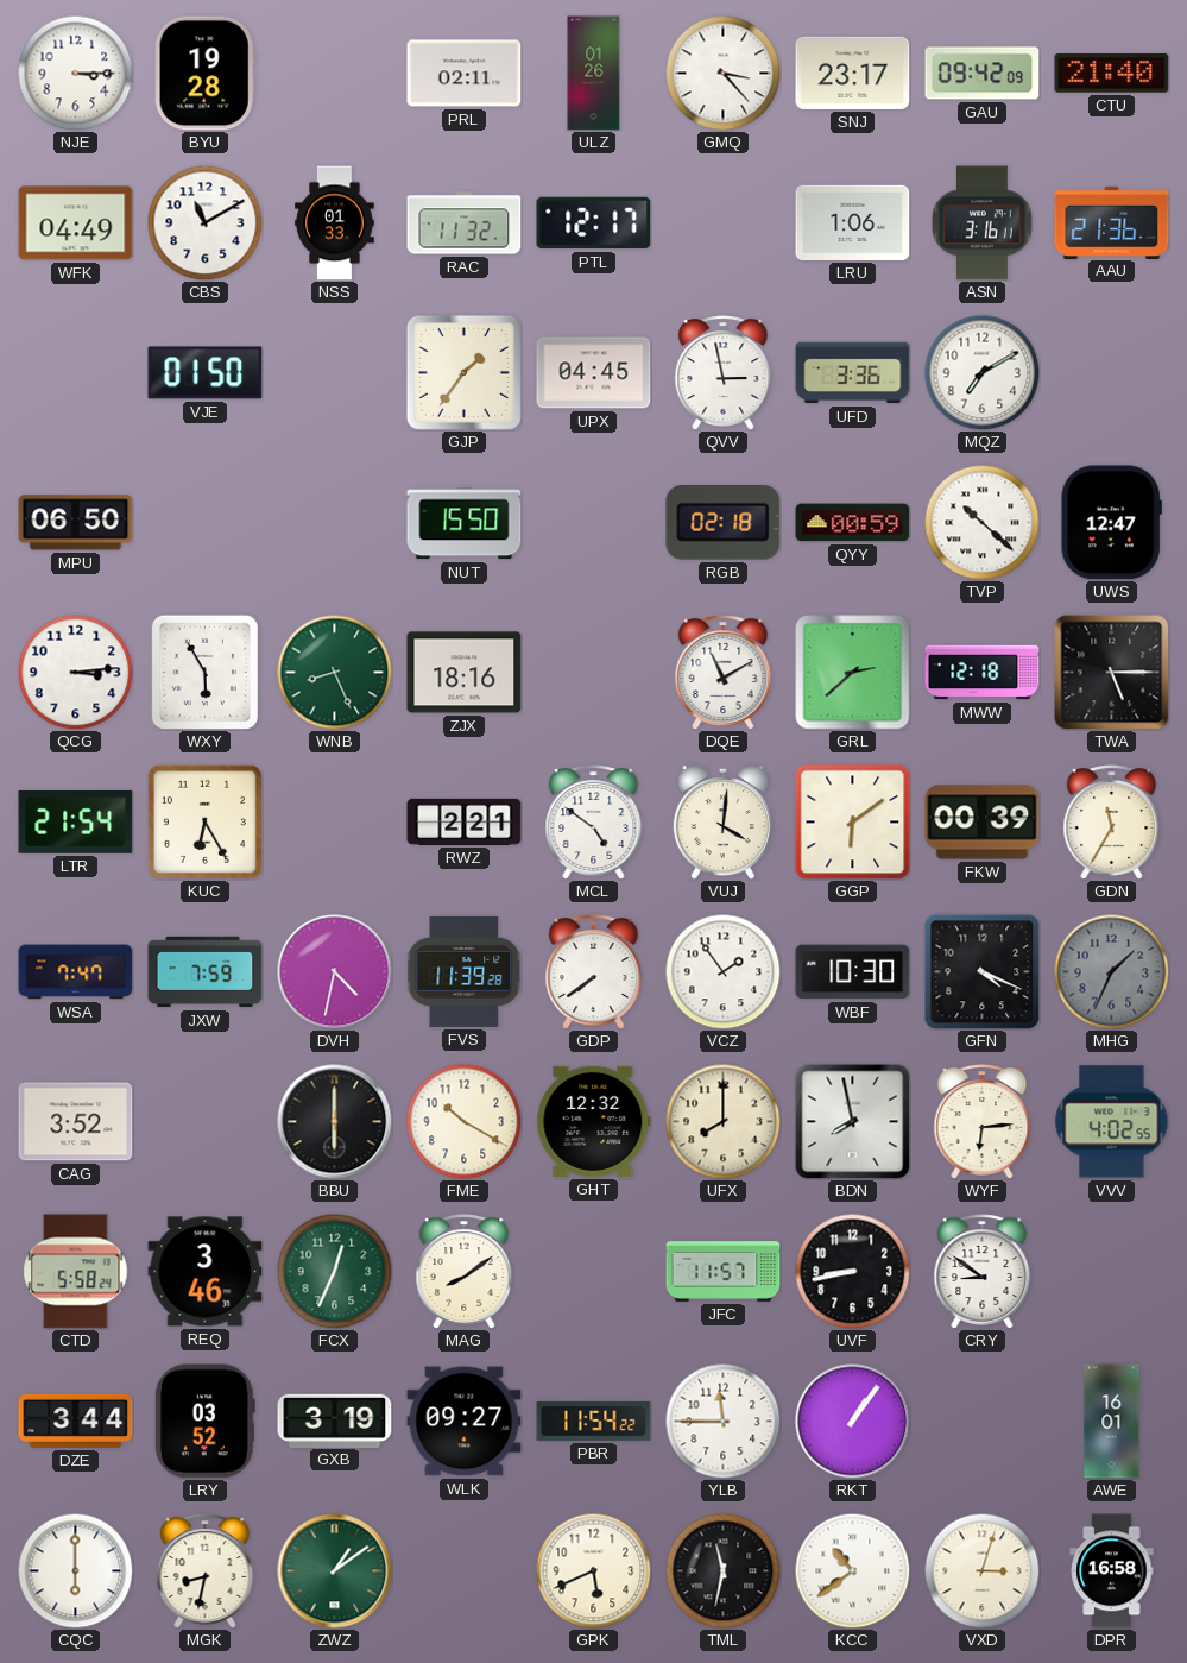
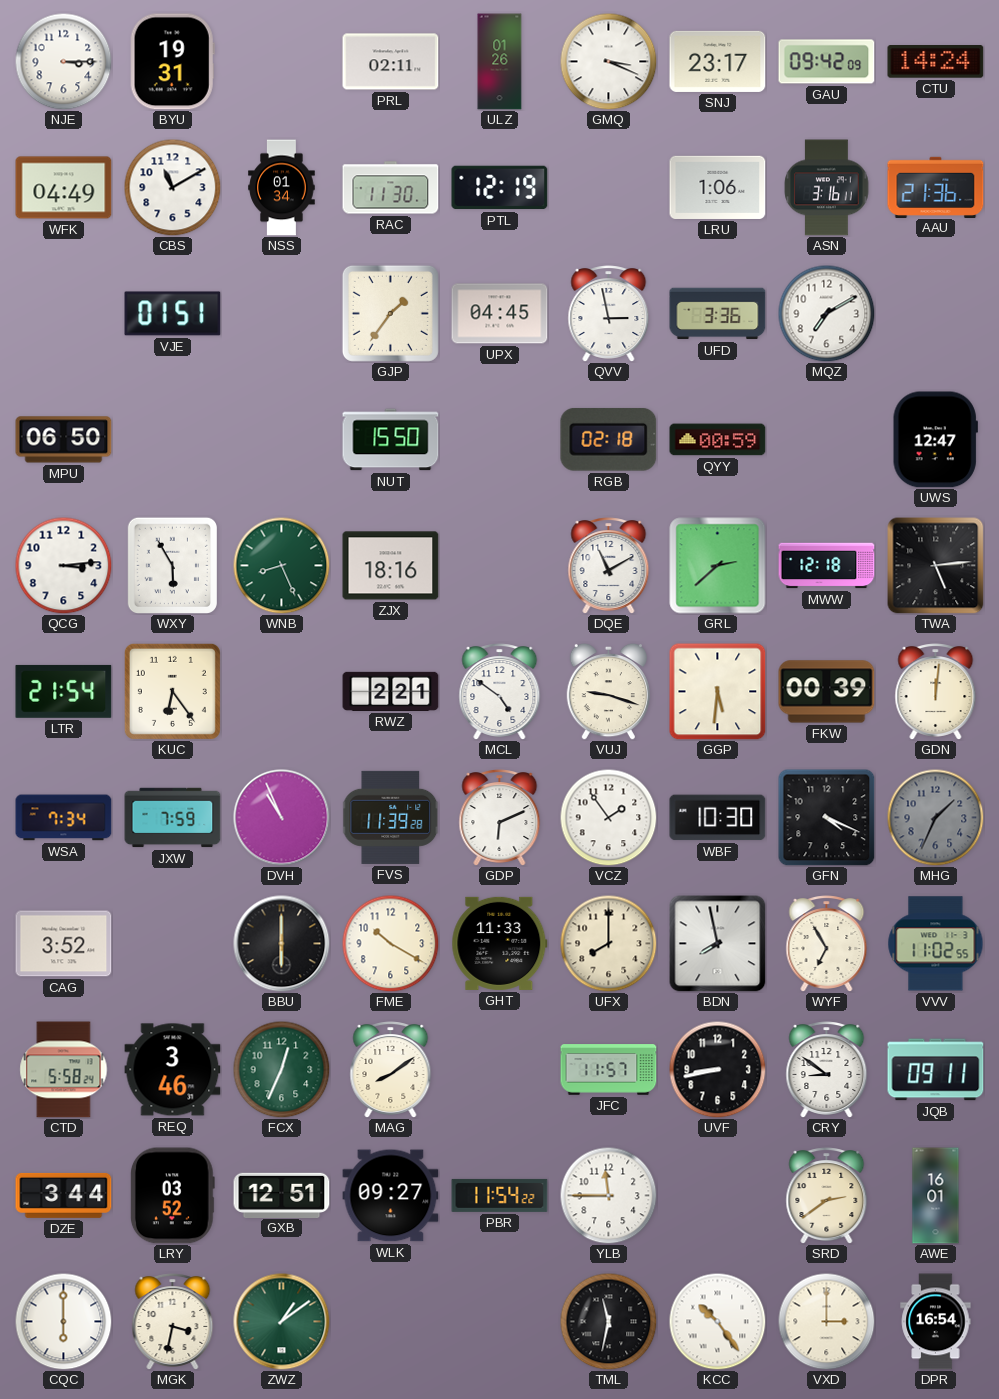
BYU: 19:28 -> 19:31
GMQ: 3:23 -> 3:19
CTU: 21:40 -> 14:24
NSS: 01:33 -> 01:34
RAC: 11:32 -> 11:30
PTL: 12:17 -> 12:19
VJE: 01:50 -> 01:51
TVP: 10:22 -> none
TWA: 5:15 -> 5:14
KUC: 6:25 -> 6:24
VUJ: 4:01 -> 9:18
GGP: 6:09 -> 5:31
GDN: 11:35 -> 12:01
WSA: 7:47 -> 7:34
DVH: 4:32 -> 10:56
GDP: 7:39 -> 6:11
GHT: 12:32 -> 11:33
WYF: 6:14 -> 6:55
VVV: 4:02 -> 11:02
JQB: none -> 09:11
GXB: 3:19 -> 12:51
RKT: 1:06 -> none
SRD: none -> 2:39
MGK: 8:32 -> 3:32
GPK: 5:41 -> none
KCC: 10:39 -> 10:24
VXD: 3:03 -> 3:00
DPR: 16:58 -> 16:54
